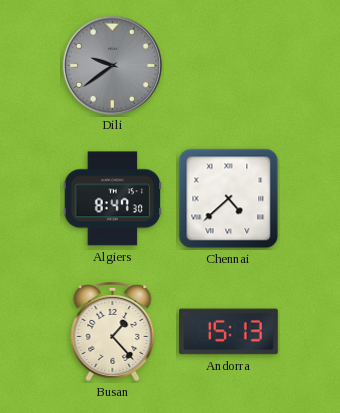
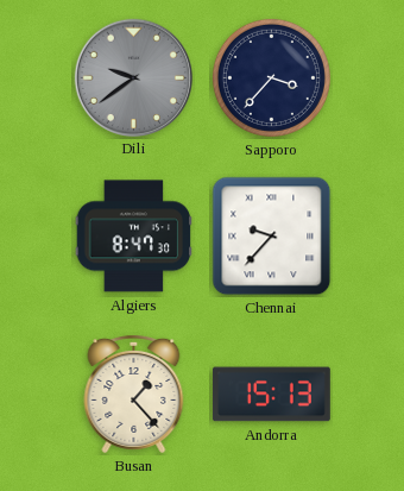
Sapporo: none -> 3:37
Chennai: 4:38 -> 9:37
